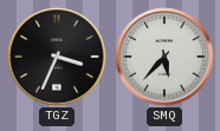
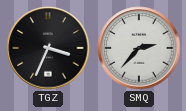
SMQ: 5:37 -> 2:37
